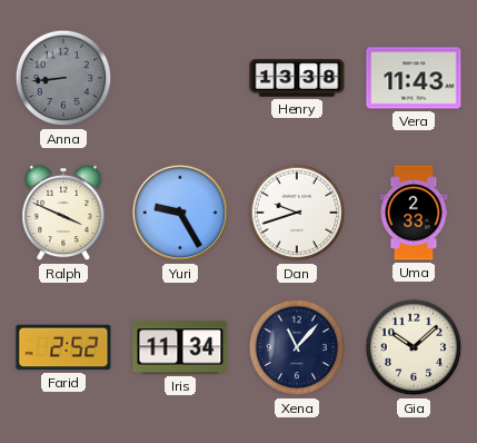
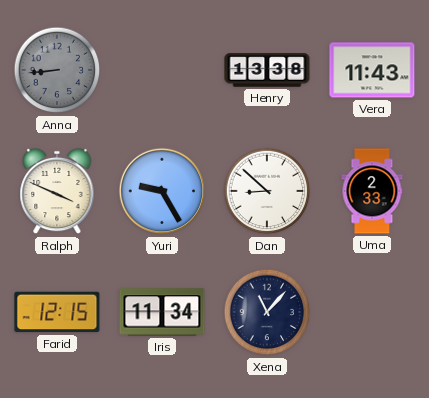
Dan: 9:42 -> 8:52
Farid: 2:52 -> 12:15
Gia: 10:08 -> none
